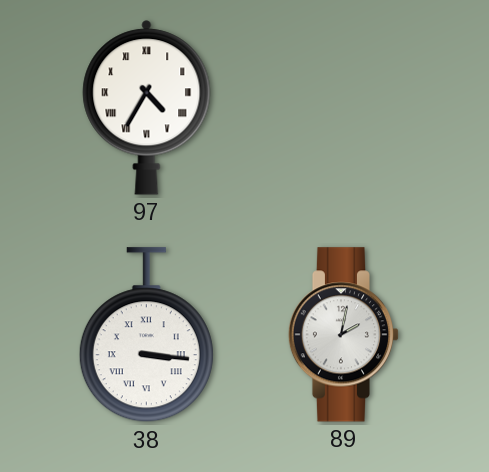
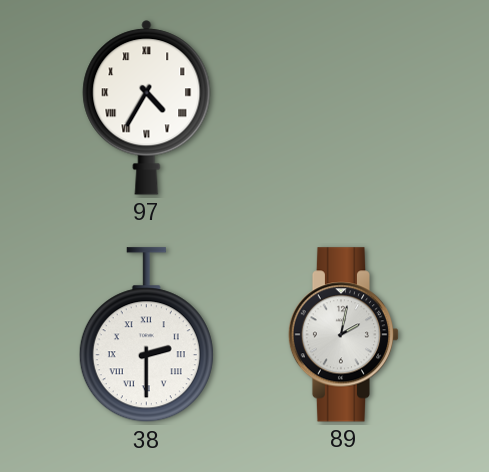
38: 3:16 -> 2:30
